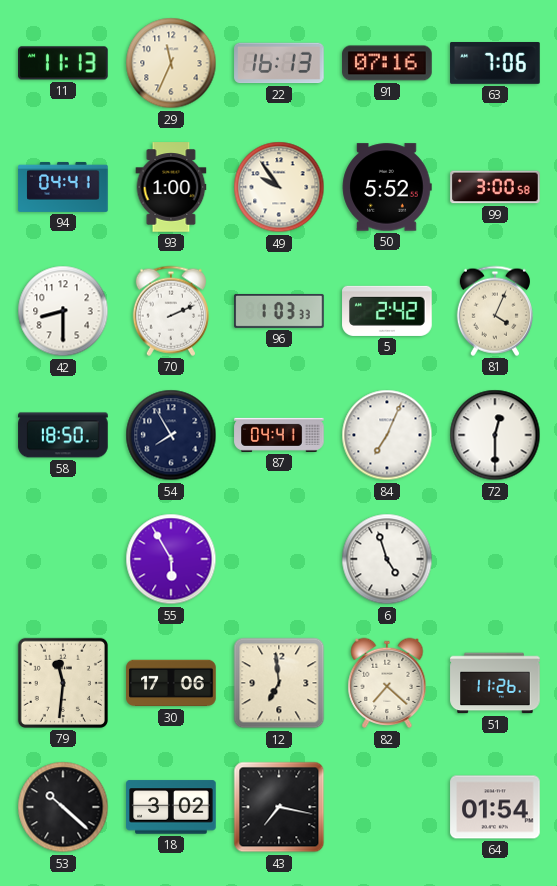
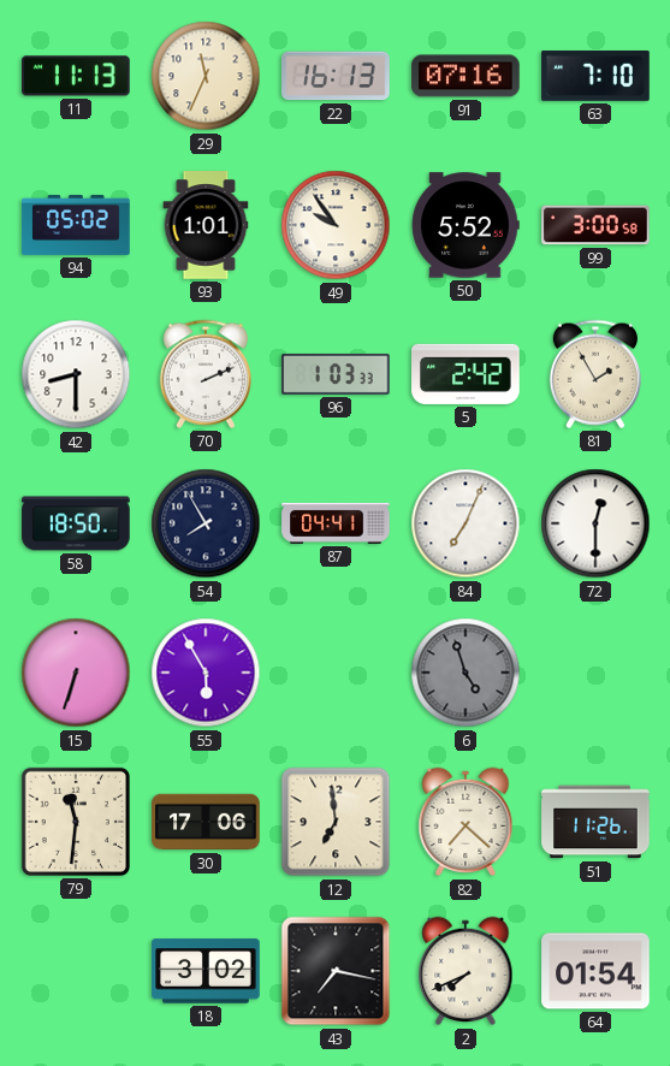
63: 7:06 -> 7:10
94: 04:41 -> 05:02
93: 1:00 -> 1:01
81: 4:04 -> 1:55
15: none -> 6:33
6 dial: white -> grey
53: 10:22 -> none
2: none -> 7:41
